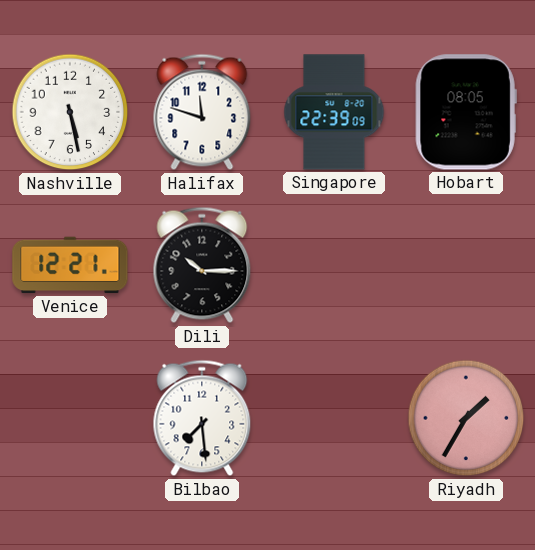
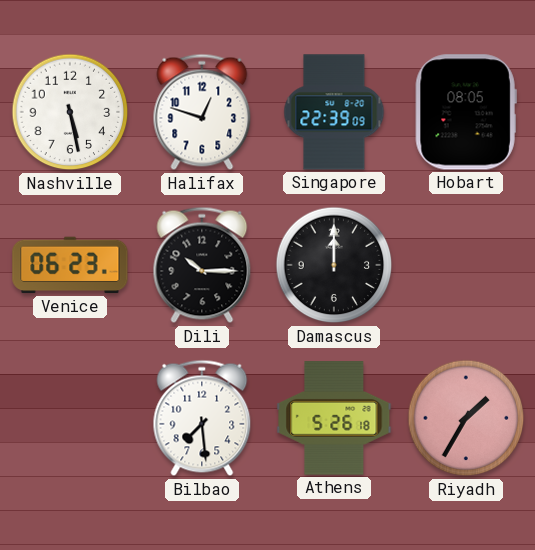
Halifax: 11:48 -> 12:48
Venice: 12:21 -> 06:23
Damascus: none -> 12:00
Athens: none -> 5:26
